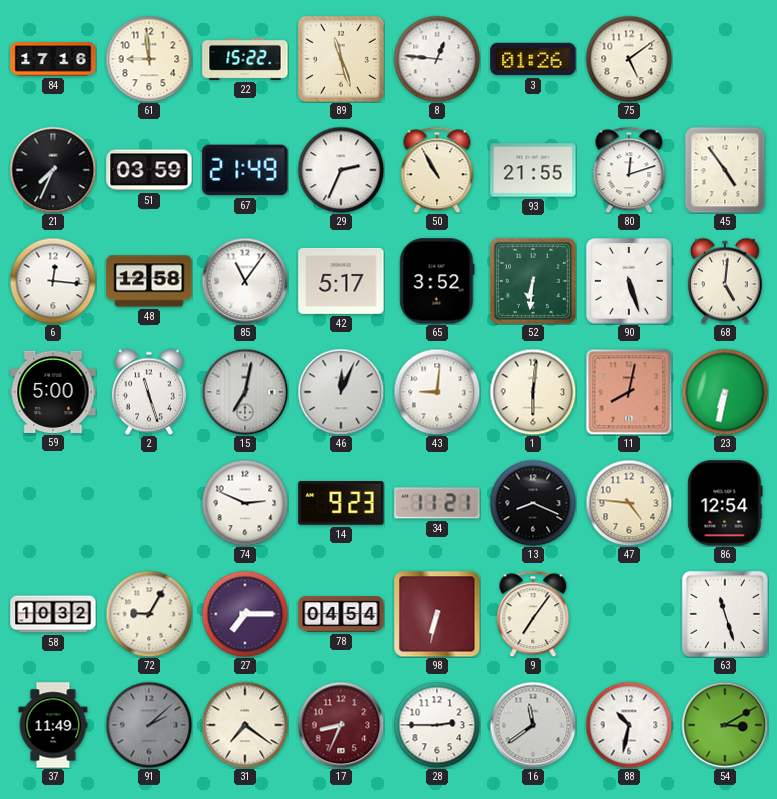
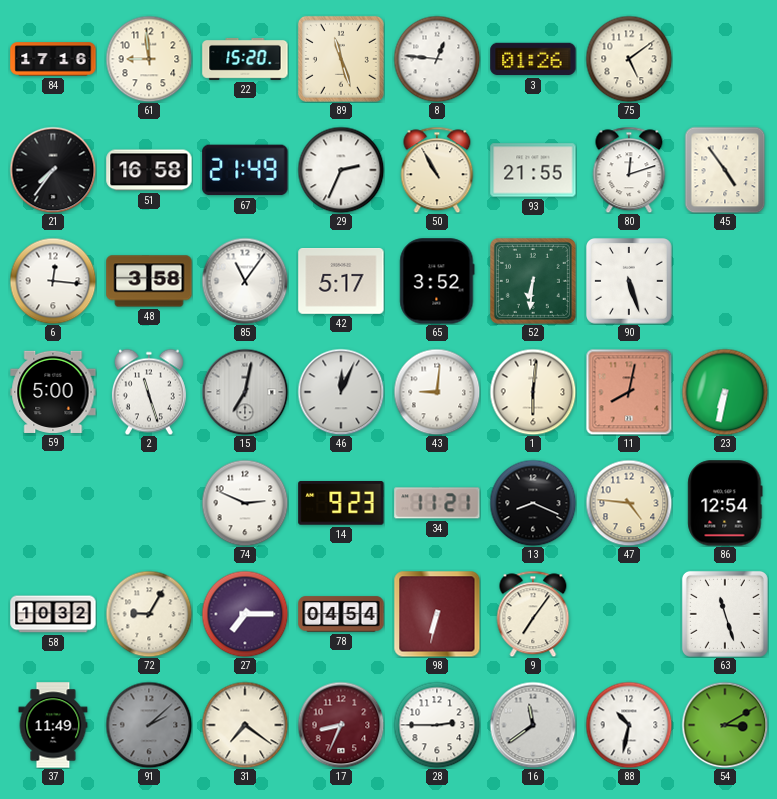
22: 15:22 -> 15:20
21: 7:34 -> 7:36
51: 03:59 -> 16:58
48: 12:58 -> 3:58
68: 5:01 -> none
